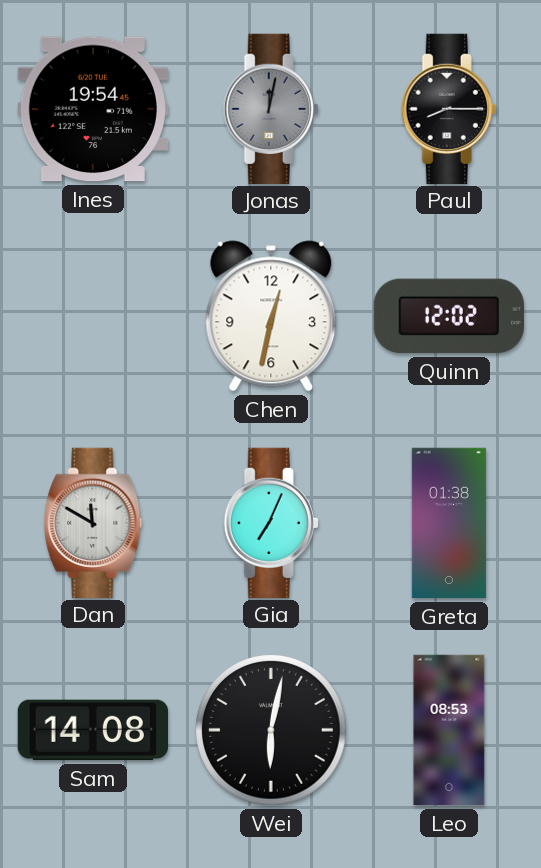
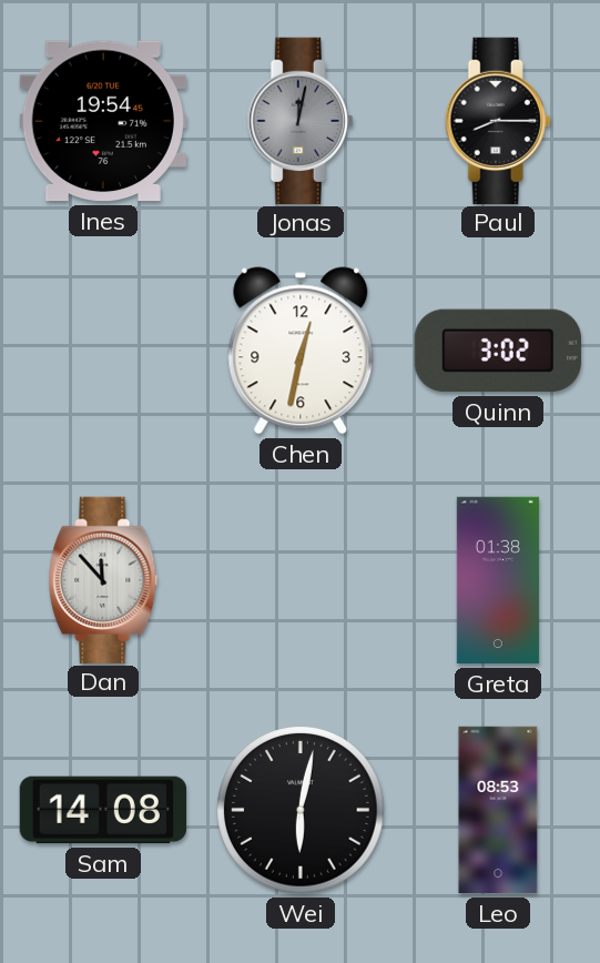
Quinn: 12:02 -> 3:02
Dan: 11:50 -> 11:53
Gia: 7:04 -> none
